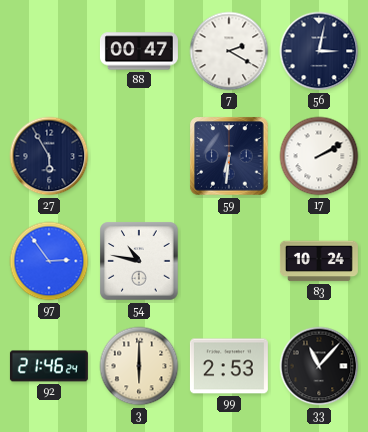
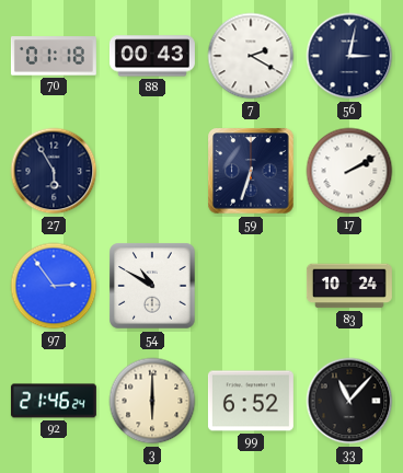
70: none -> 01:18
88: 00:47 -> 00:43
59: 6:31 -> 6:33
54: 10:47 -> 10:50
99: 2:53 -> 6:52
